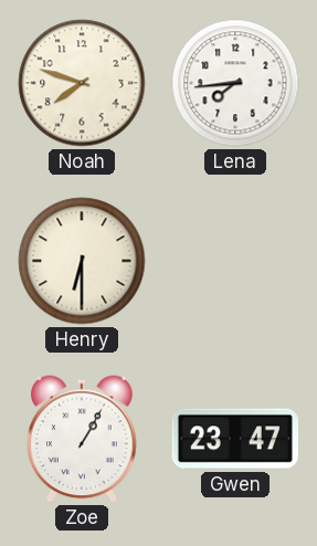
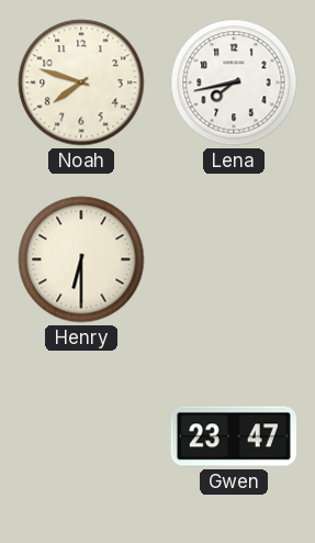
Lena: 7:44 -> 7:43
Zoe: 1:05 -> none
